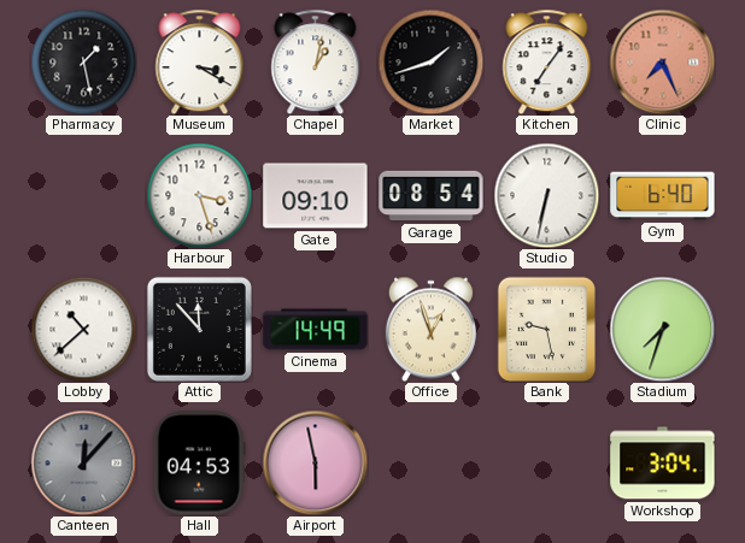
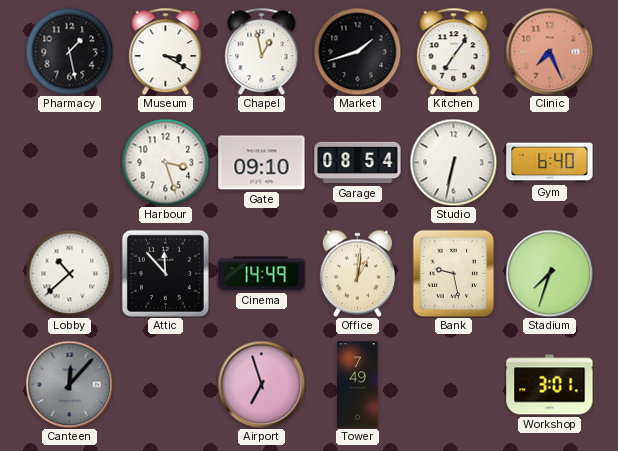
Chapel: 1:02 -> 12:58
Office: 12:57 -> 1:01
Hall: 04:53 -> none
Airport: 5:58 -> 6:57
Tower: none -> 7:49
Workshop: 3:04 -> 3:01
